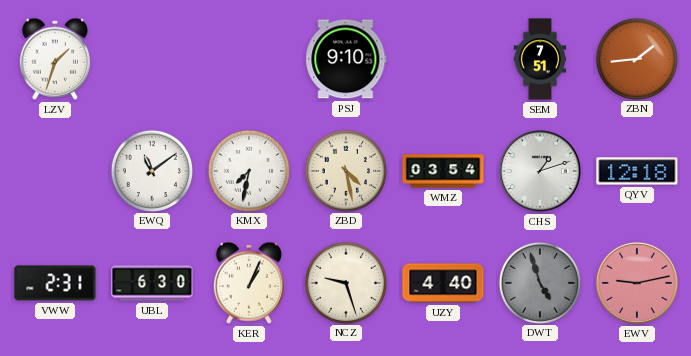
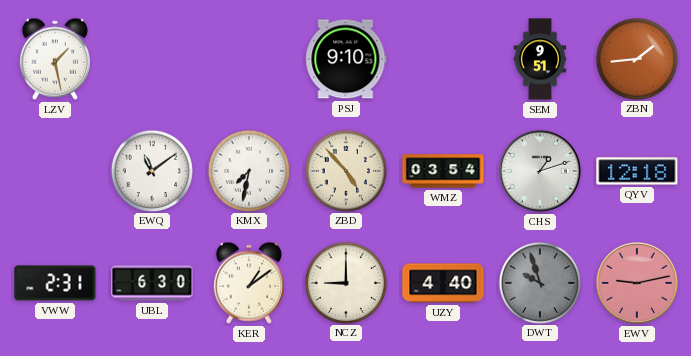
LZV: 1:33 -> 1:28
SEM: 7:51 -> 9:51
ZBD: 4:28 -> 4:53
KER: 1:04 -> 1:09
NCZ: 9:27 -> 9:00
DWT: 4:57 -> 9:57
